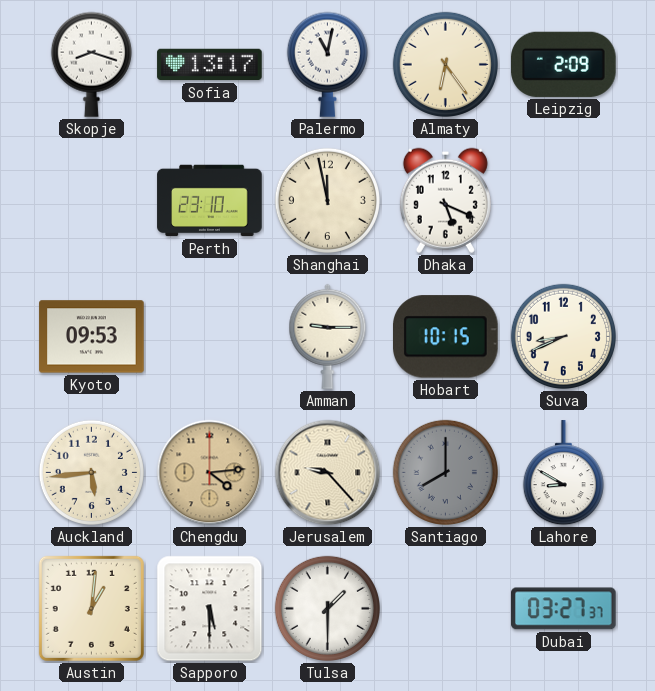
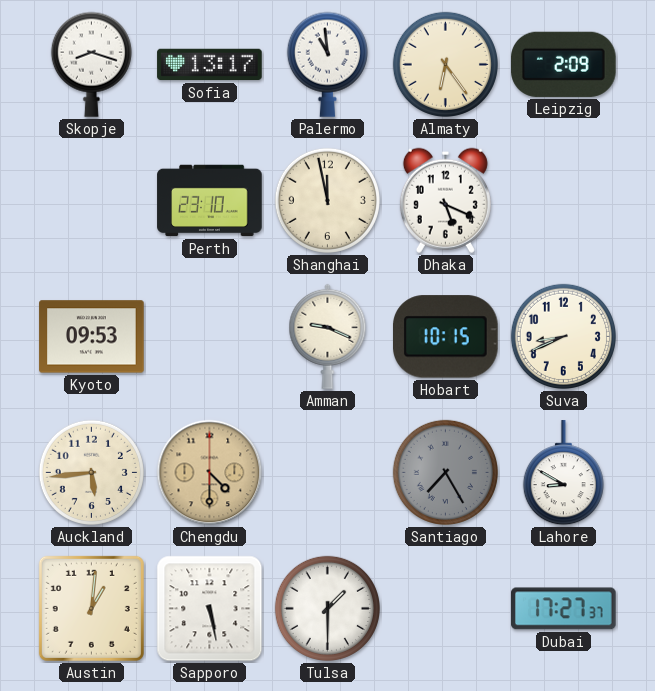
Palermo: 11:02 -> 10:59
Amman: 9:15 -> 9:19
Chengdu: 4:14 -> 4:30
Jerusalem: 9:23 -> none
Santiago: 8:00 -> 7:25
Sapporo: 5:30 -> 5:28
Dubai: 03:27 -> 17:27
